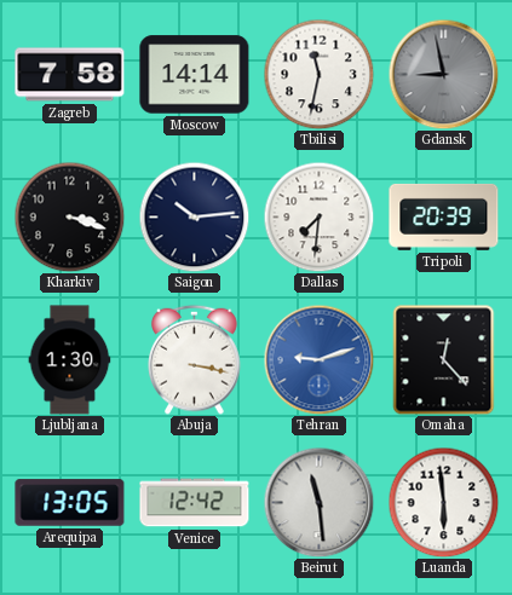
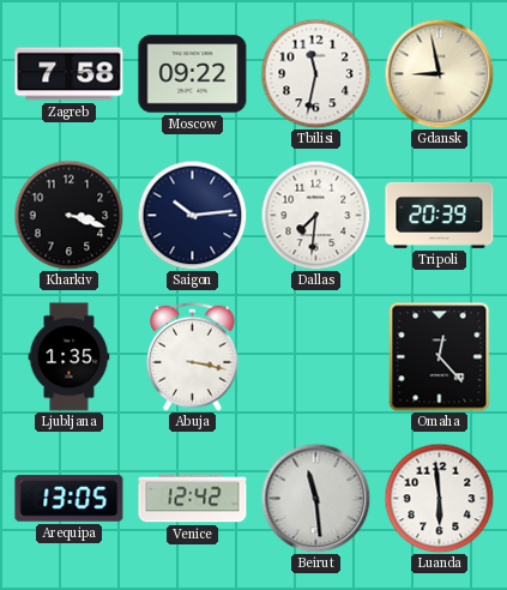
Moscow: 14:14 -> 09:22
Gdansk dial: grey -> cream
Ljubljana: 1:30 -> 1:35
Tehran: 9:12 -> none
